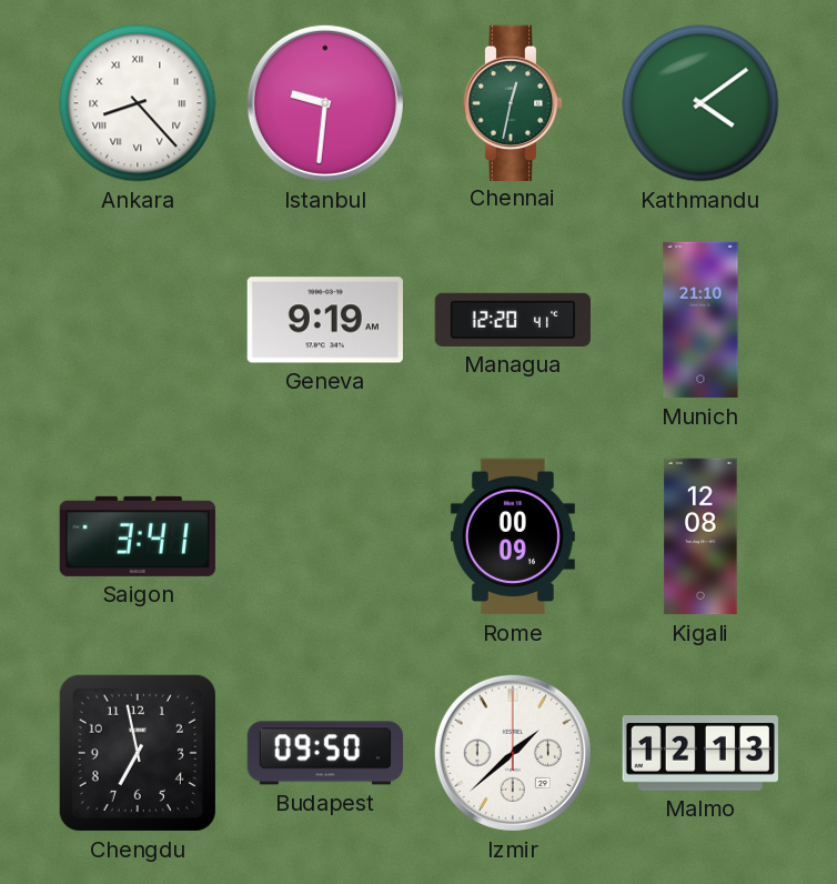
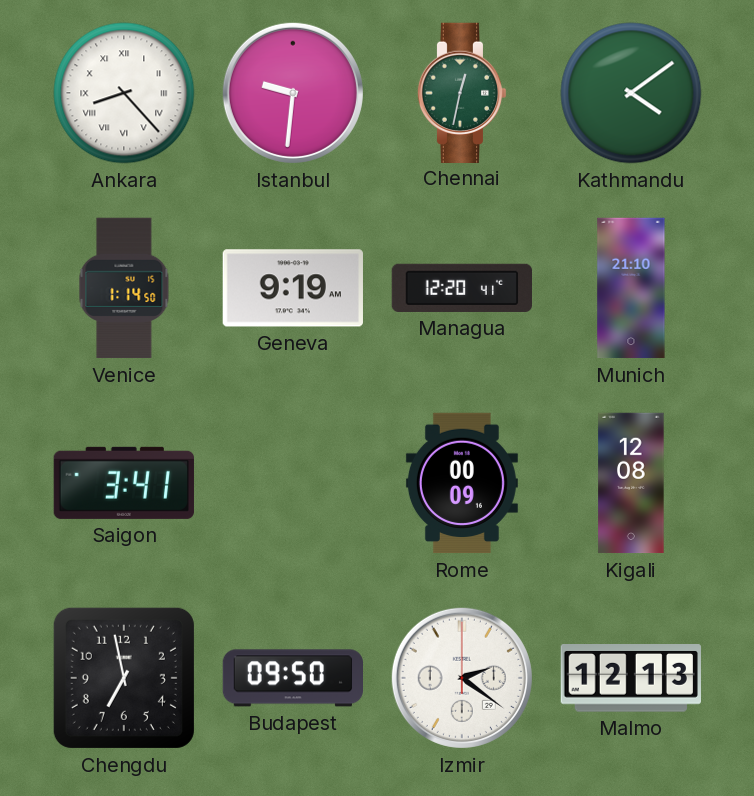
Venice: none -> 1:14
Izmir: 1:38 -> 2:21
